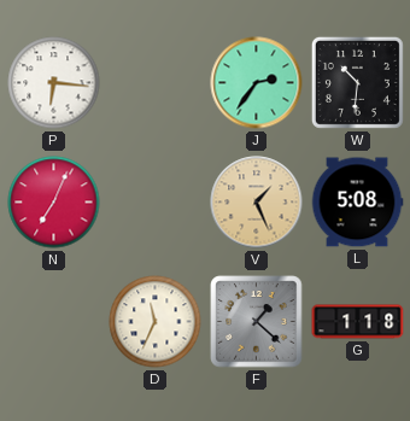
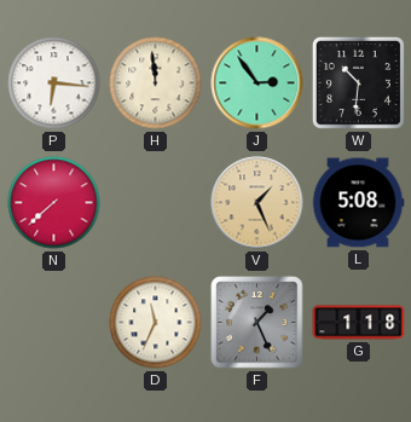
H: none -> 11:59
J: 2:36 -> 2:54
N: 7:04 -> 7:38
F: 1:22 -> 1:26
